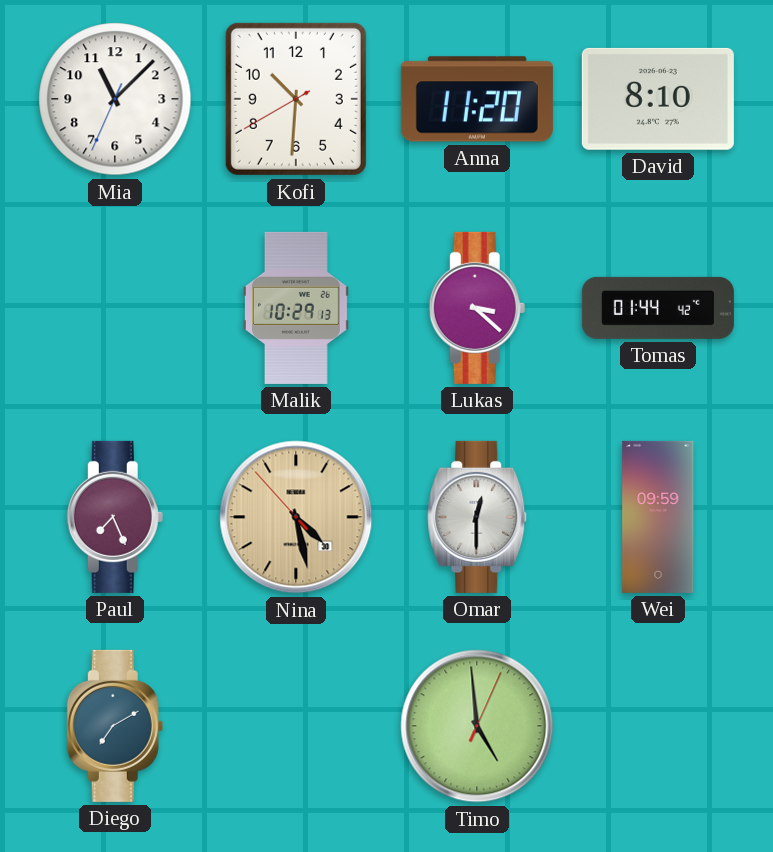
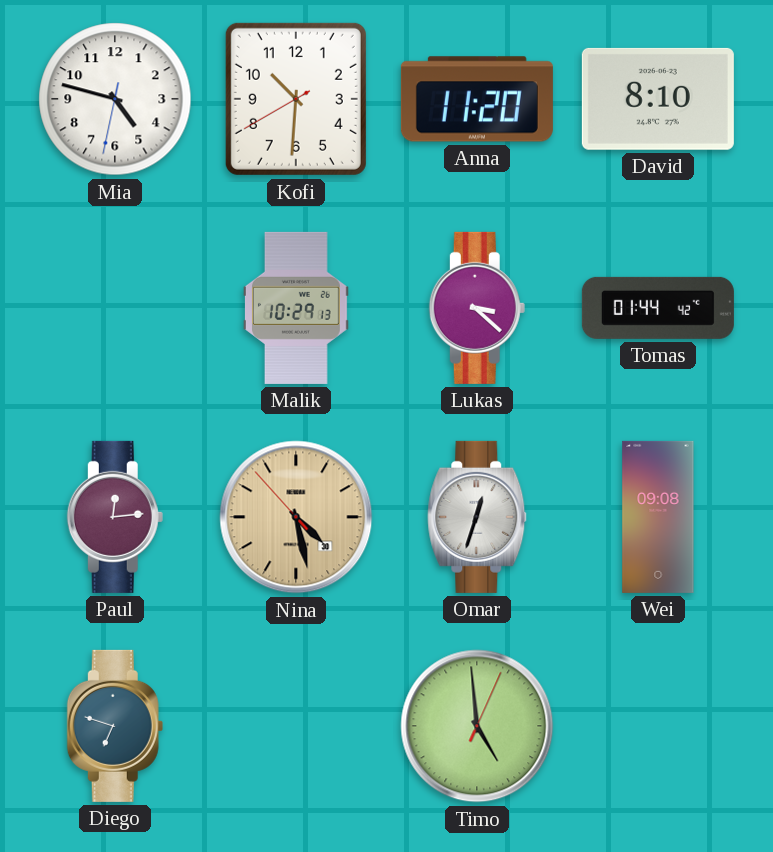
Mia: 11:07 -> 4:47
Paul: 7:26 -> 12:14
Omar: 12:30 -> 12:33
Wei: 09:59 -> 09:08
Diego: 7:10 -> 6:48
